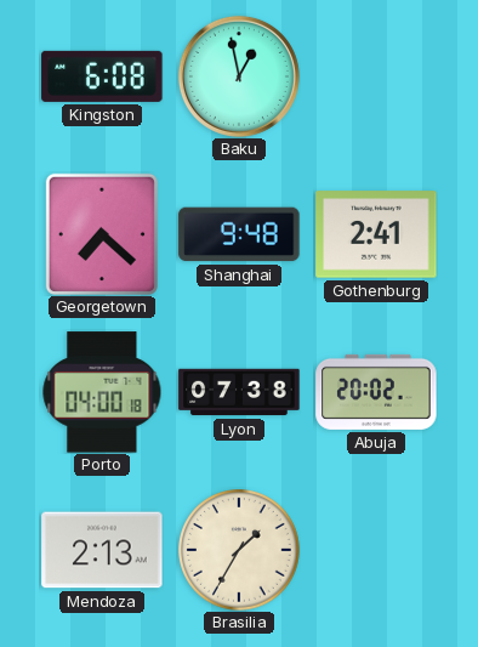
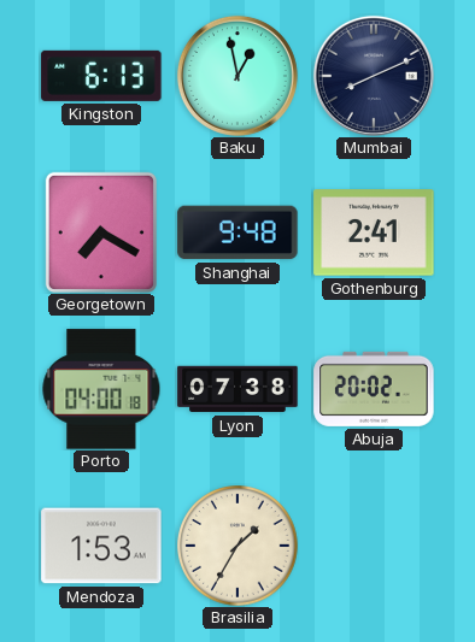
Kingston: 6:08 -> 6:13
Mumbai: none -> 8:11
Georgetown: 7:22 -> 7:20
Mendoza: 2:13 -> 1:53
